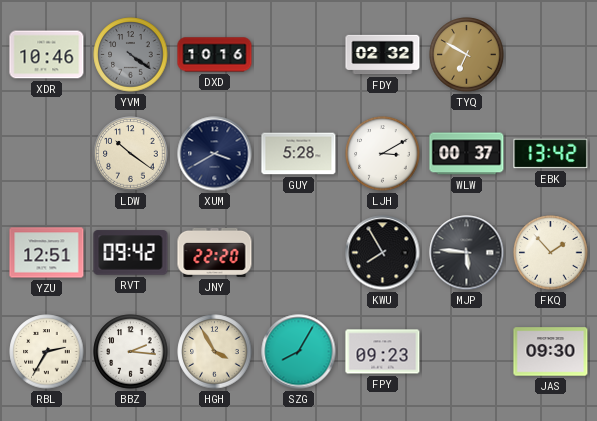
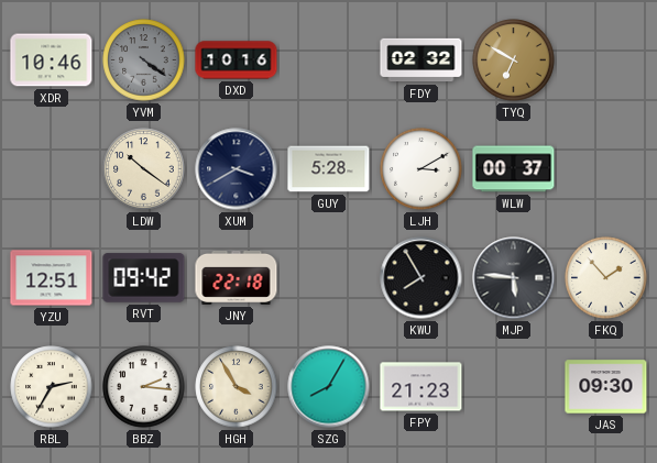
EBK: 13:42 -> none
JNY: 22:20 -> 22:18
FPY: 09:23 -> 21:23
